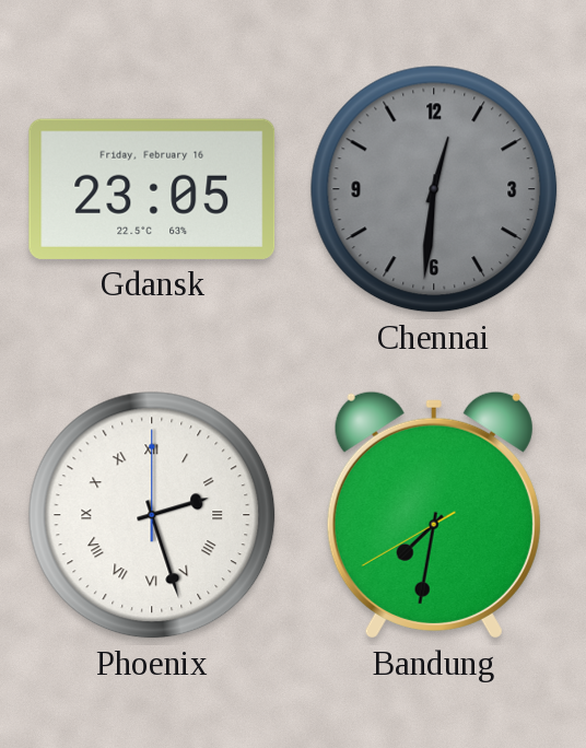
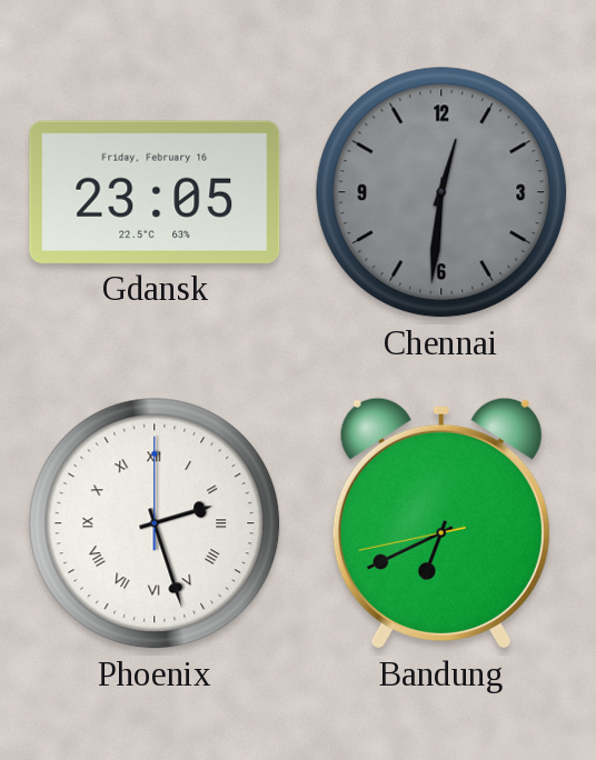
Bandung: 7:31 -> 6:40
